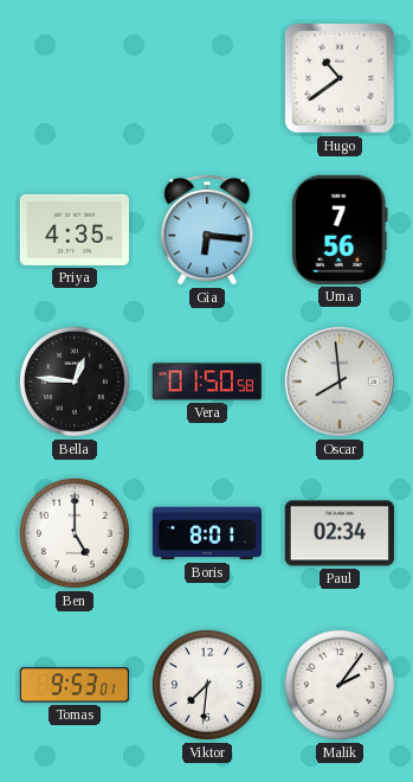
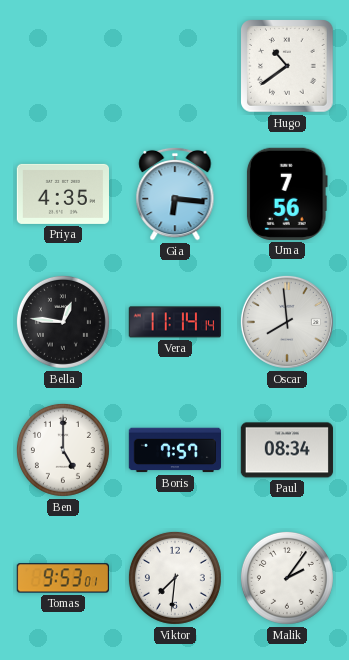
Vera: 01:50 -> 11:14
Boris: 8:01 -> 7:57
Paul: 02:34 -> 08:34
